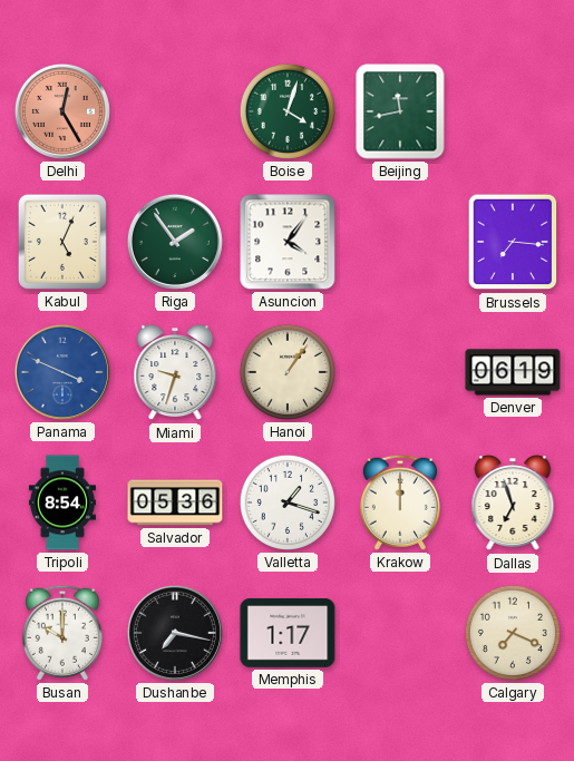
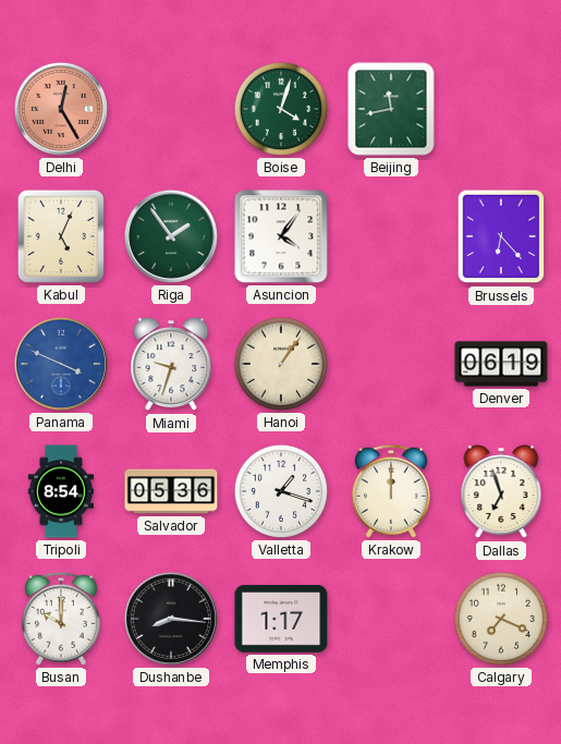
Brussels: 7:16 -> 6:23
Dushanbe: 7:17 -> 8:16
